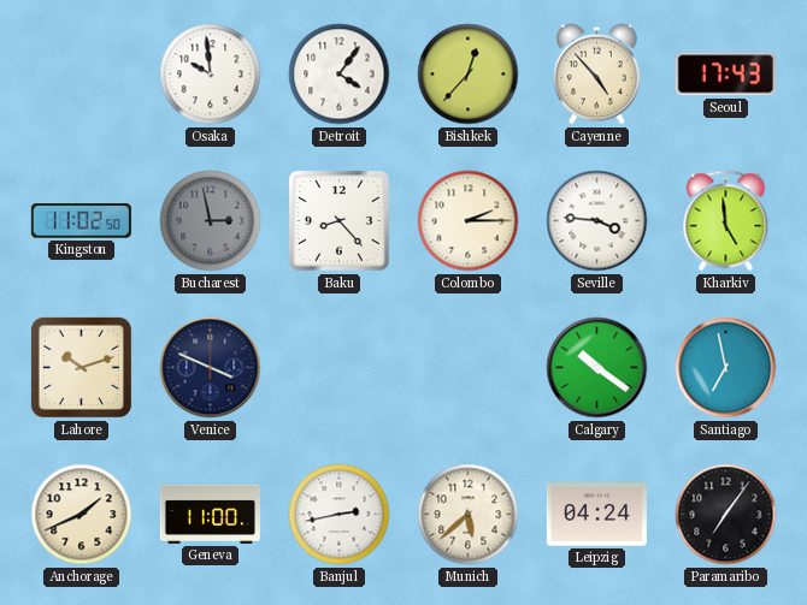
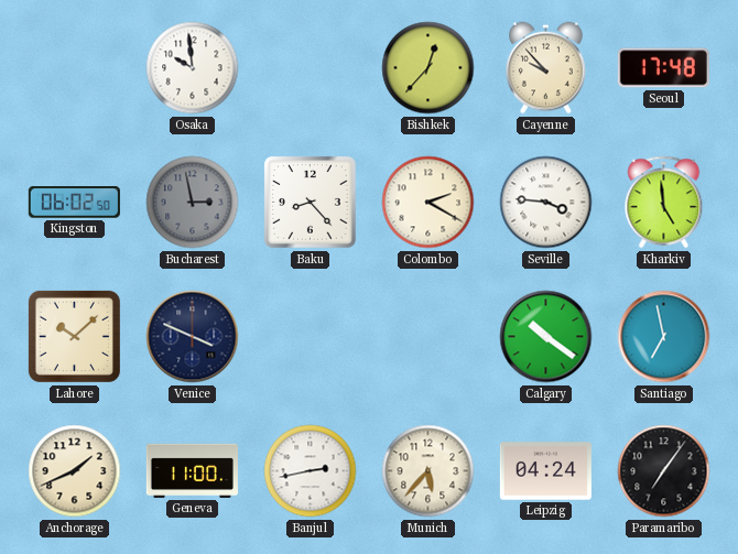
Detroit: 4:06 -> none
Cayenne: 4:53 -> 9:53
Seoul: 17:43 -> 17:48
Kingston: 11:02 -> 06:02
Colombo: 2:15 -> 2:20
Lahore: 10:12 -> 10:08
Munich: 5:38 -> 5:37
